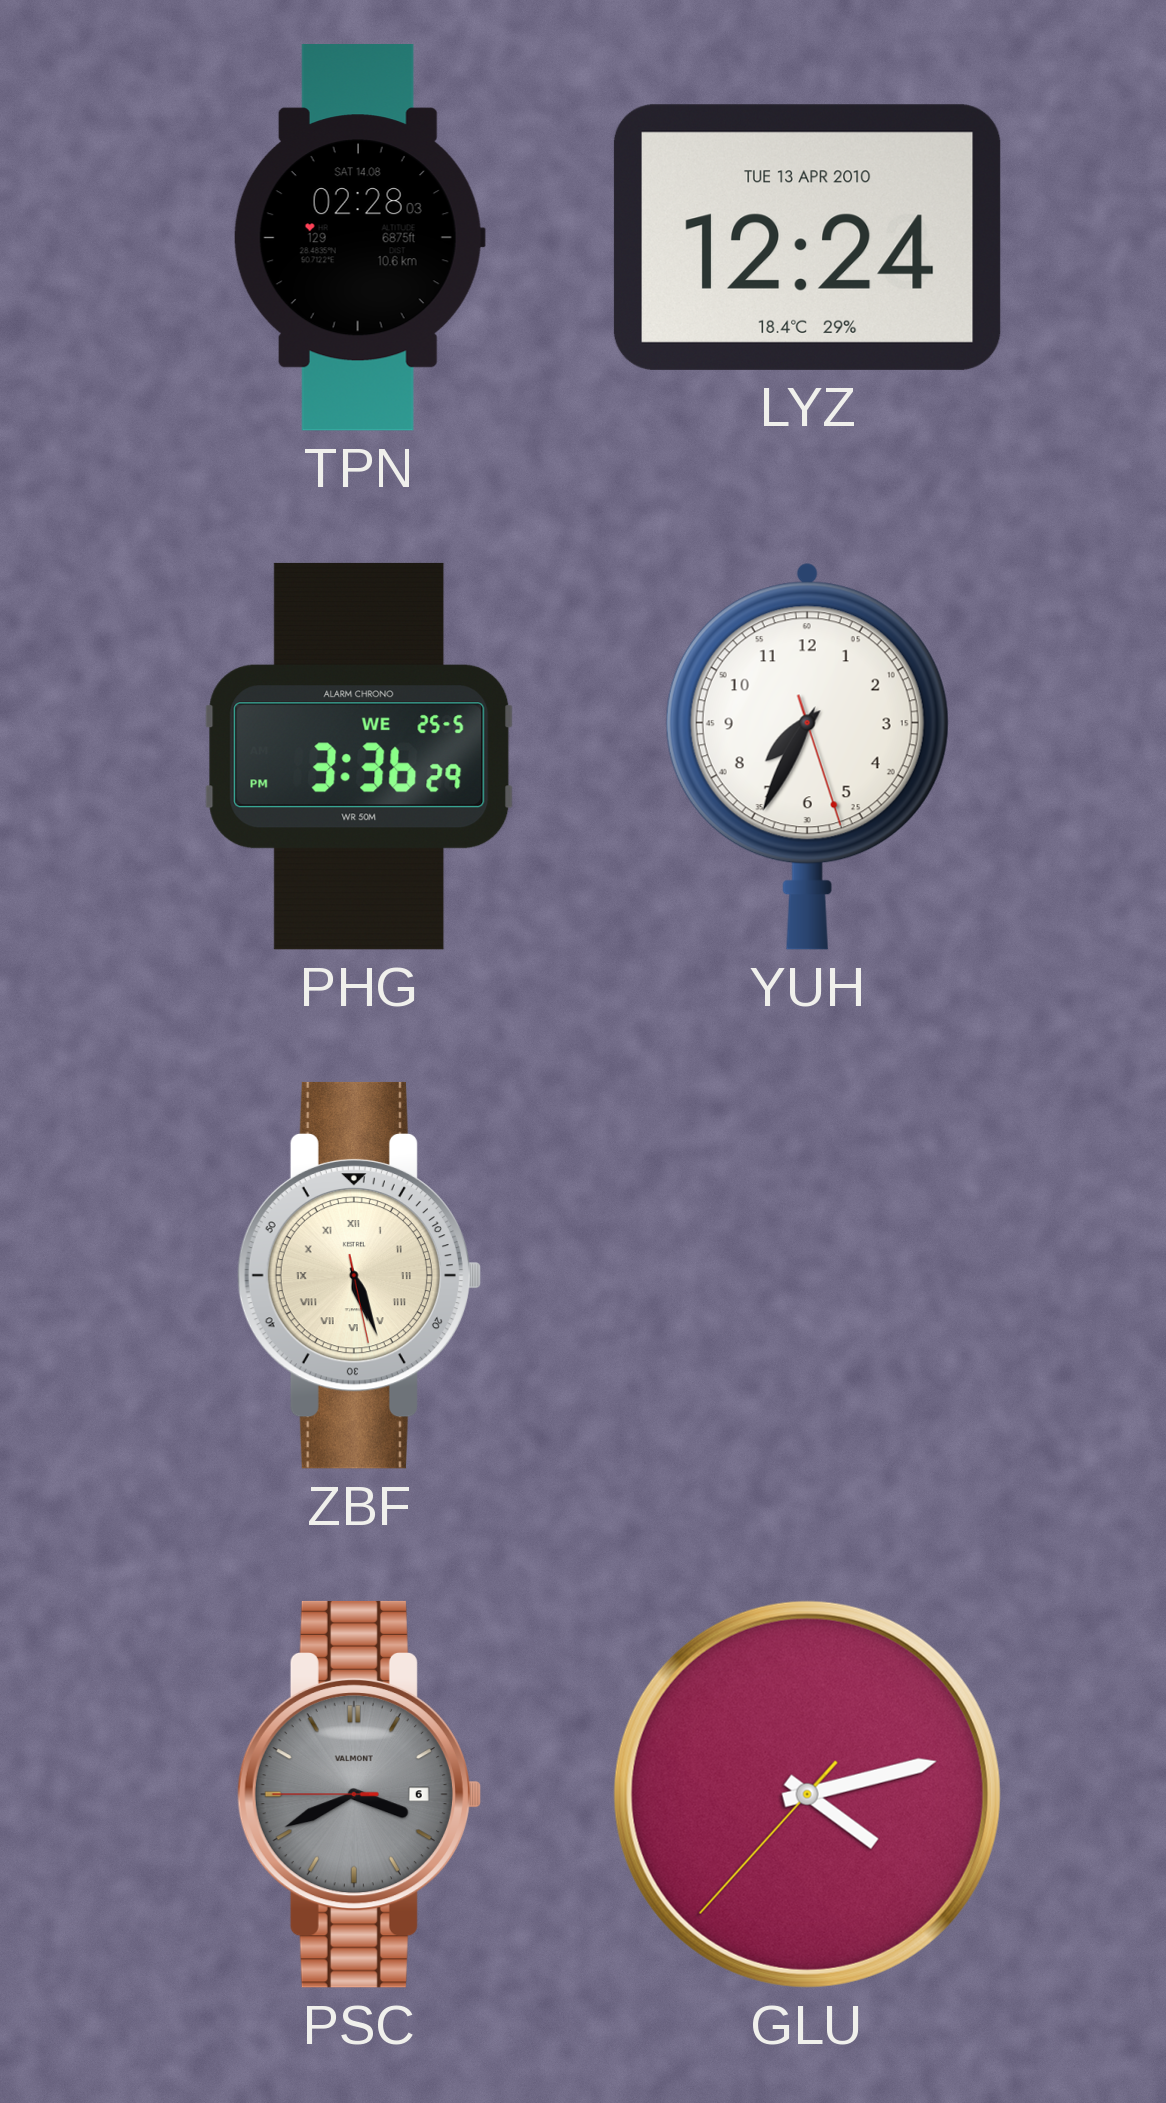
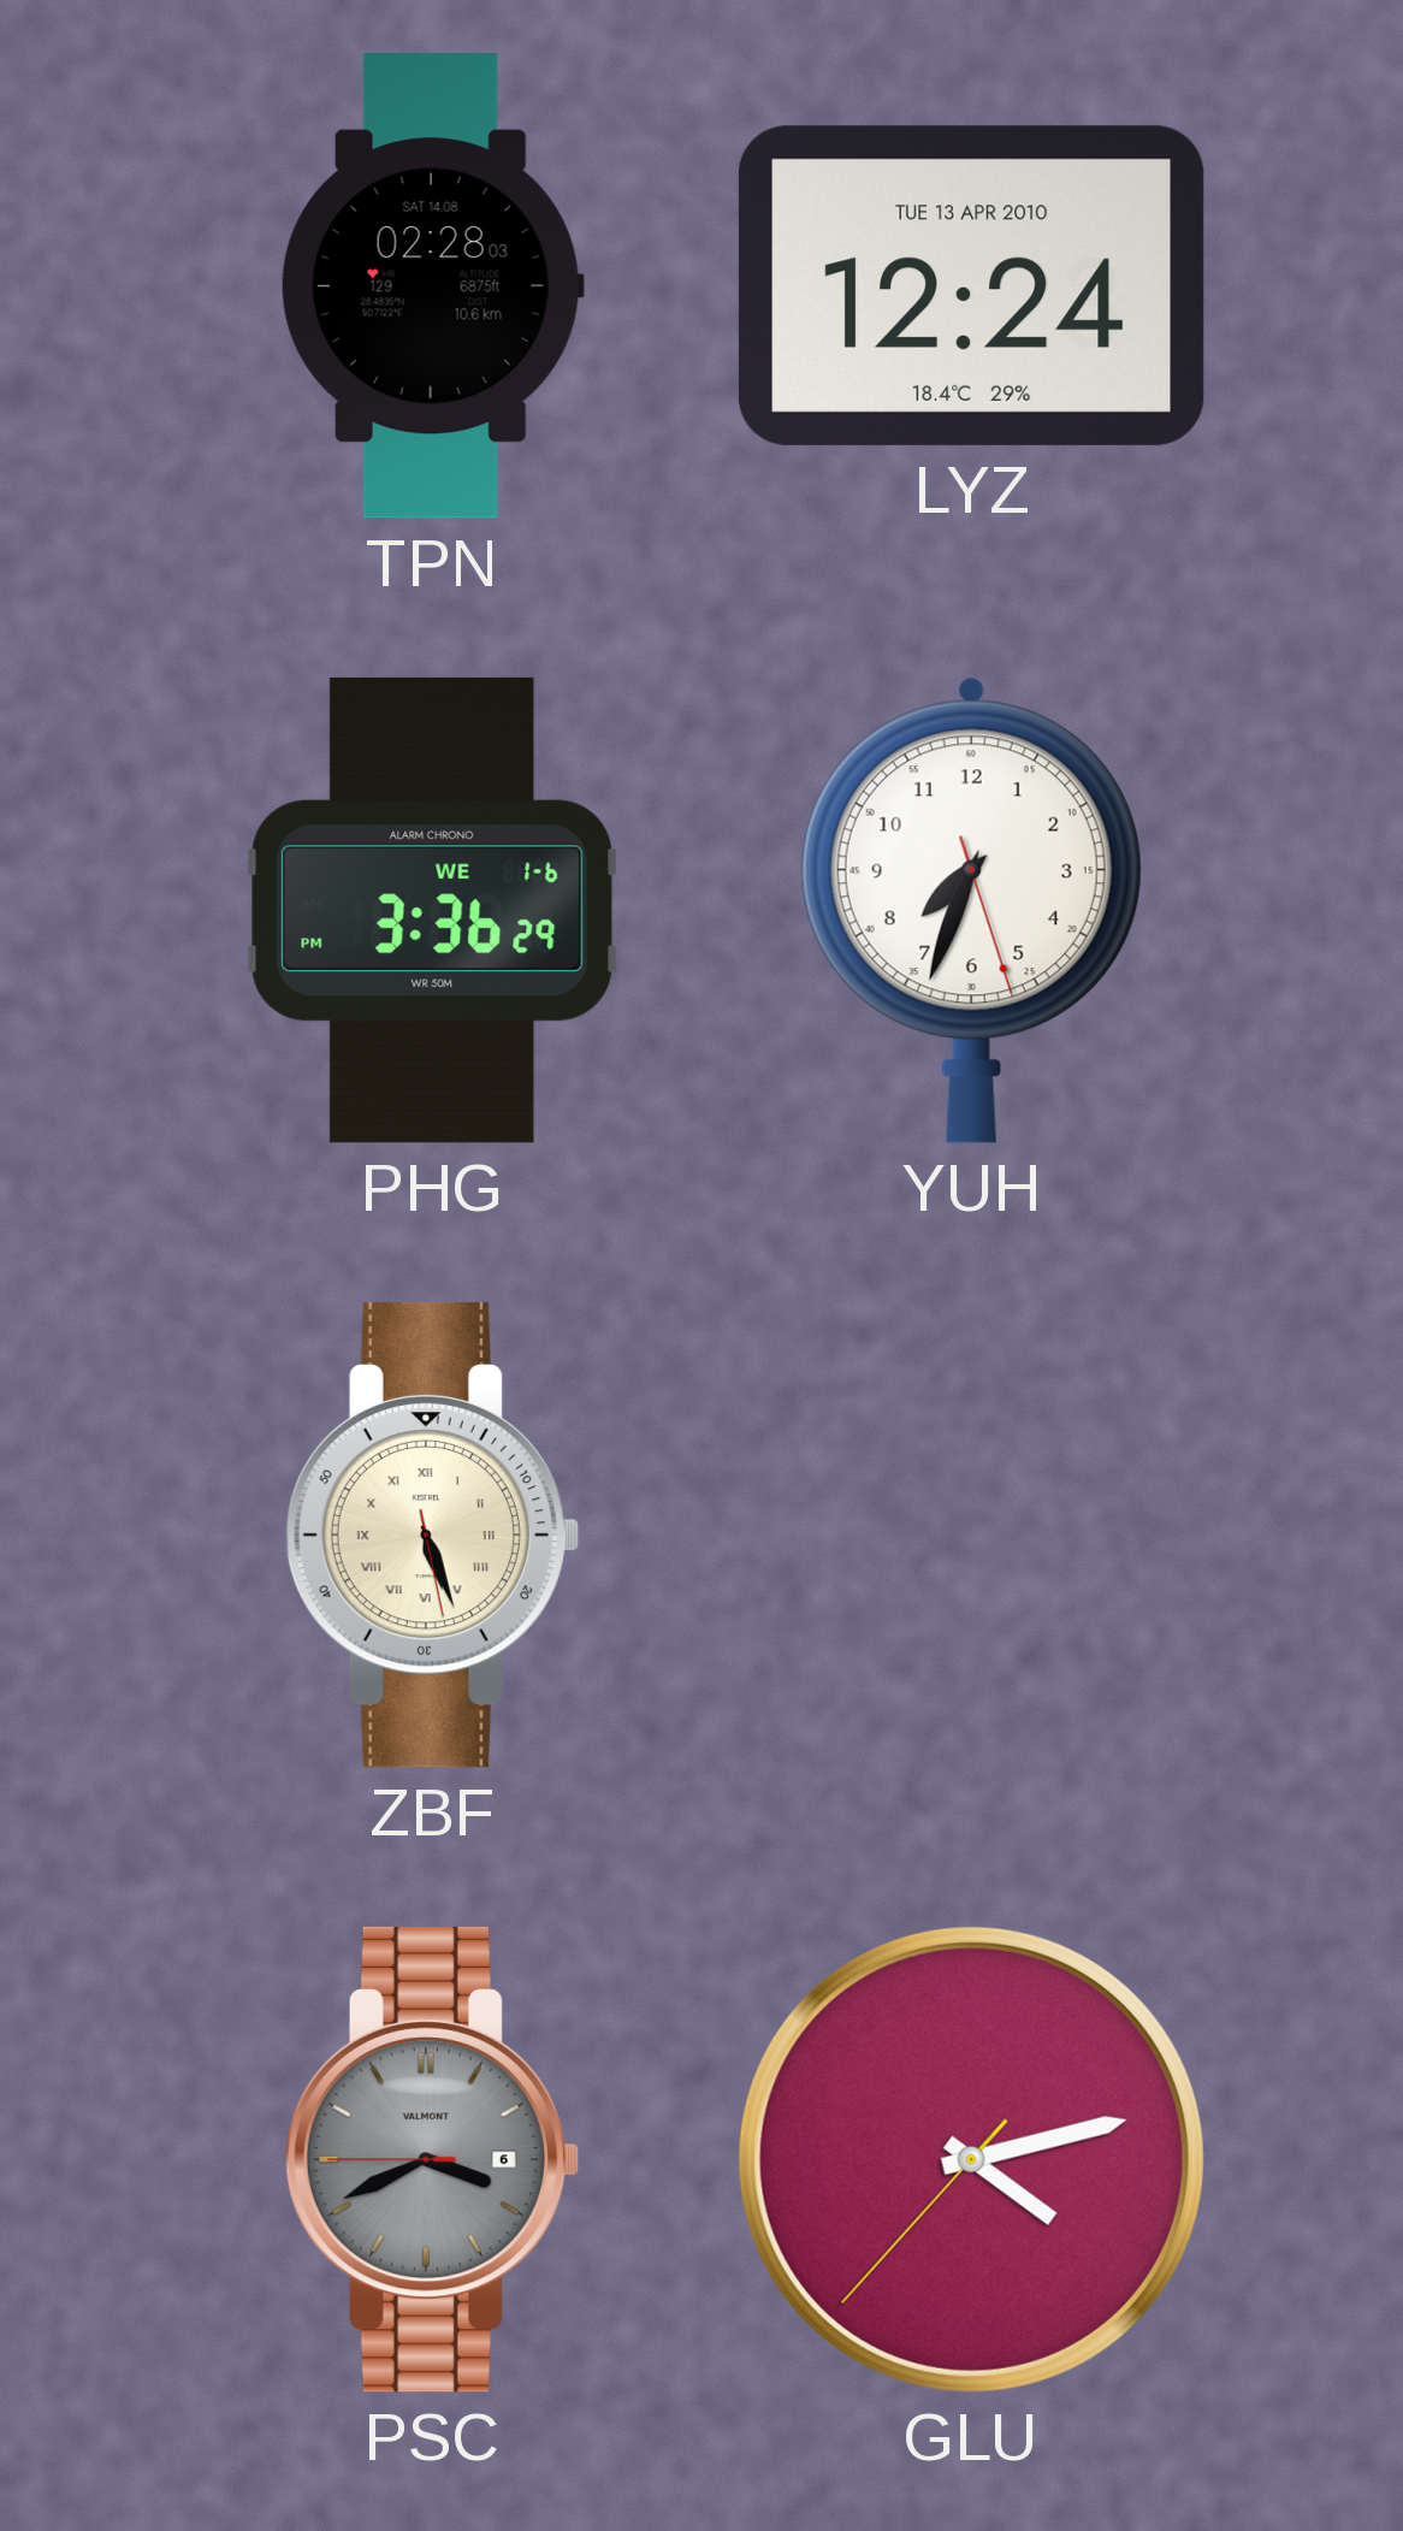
PHG date: WE 25-5 -> WE 1-6
YUH: 7:34 -> 7:33
